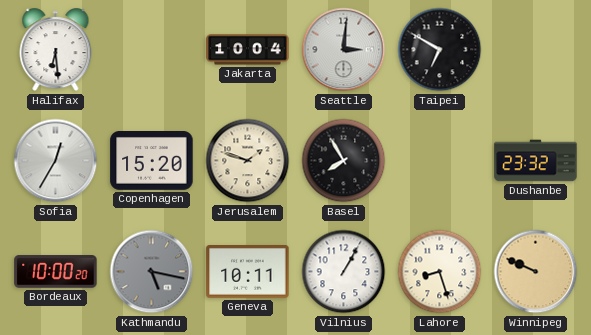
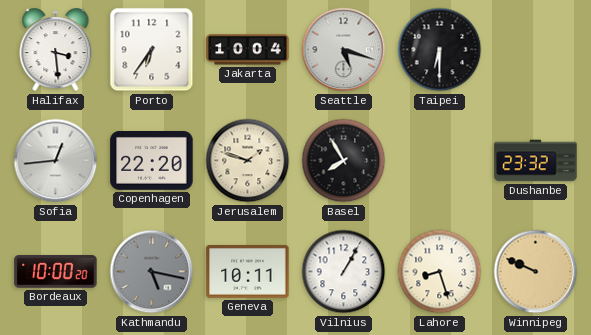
Halifax: 6:29 -> 3:29
Porto: none -> 6:36
Seattle: 3:01 -> 5:18
Taipei: 6:50 -> 6:30
Sofia: 12:35 -> 12:44
Copenhagen: 15:20 -> 22:20
